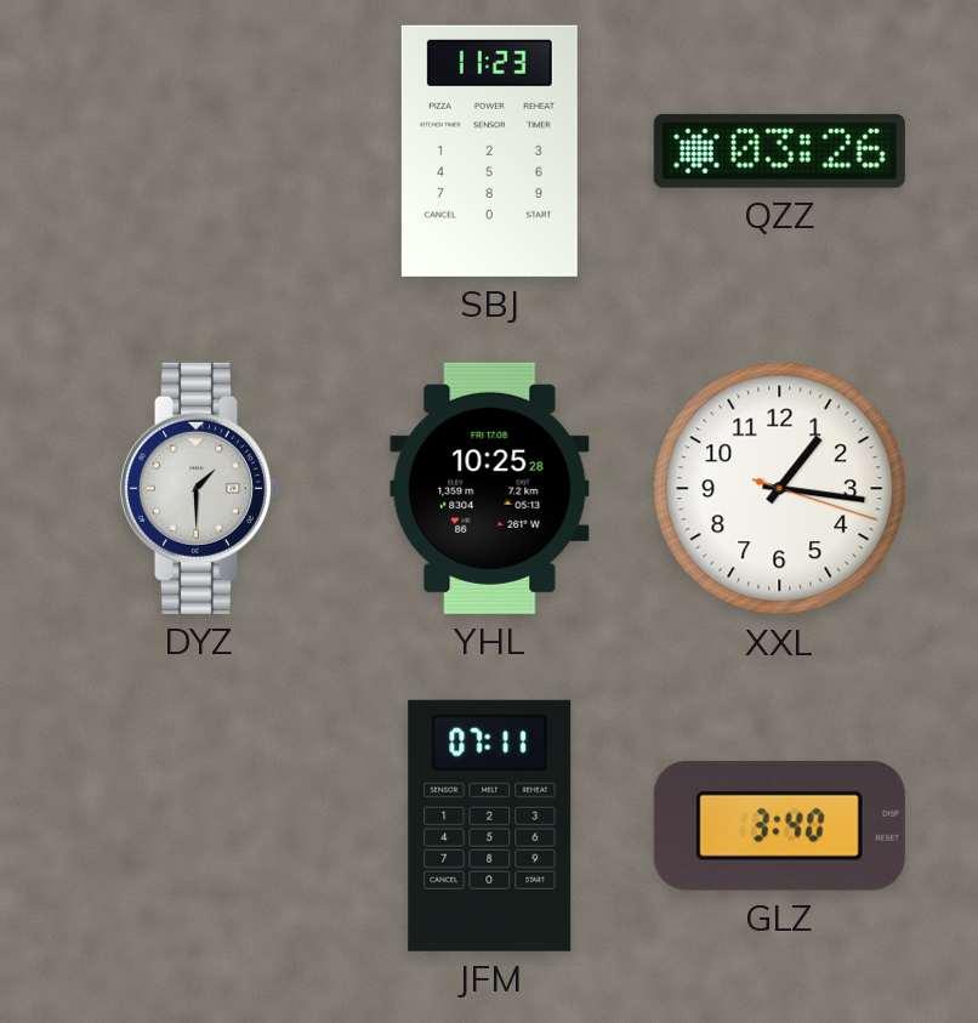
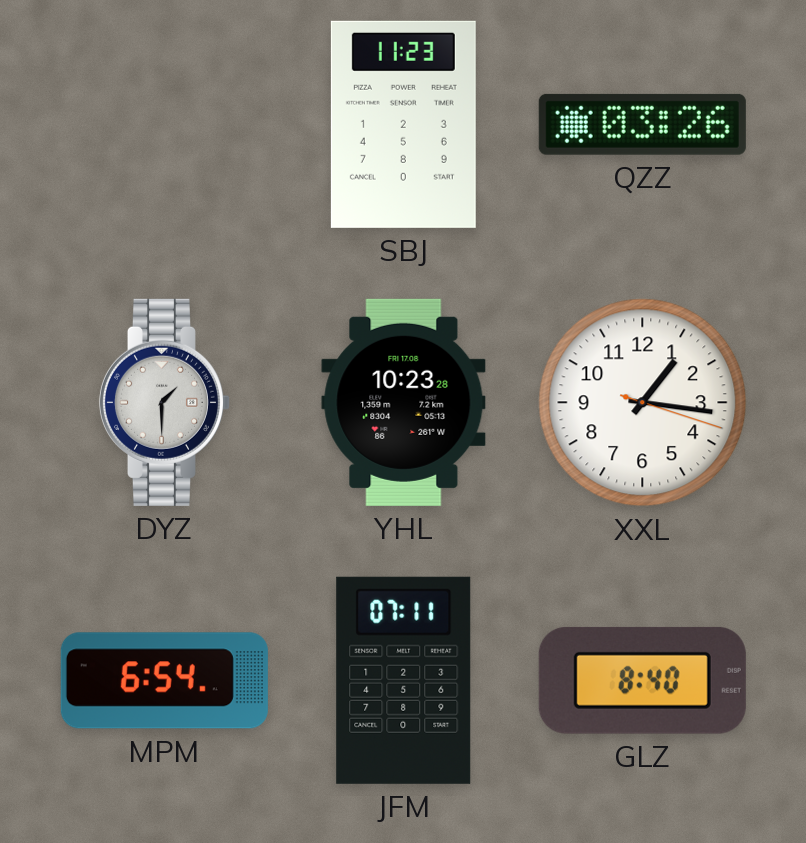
YHL: 10:25 -> 10:23
MPM: none -> 6:54
GLZ: 3:40 -> 8:40
